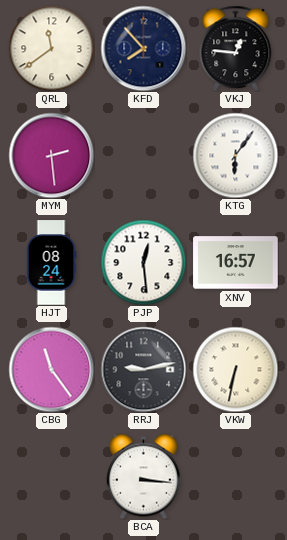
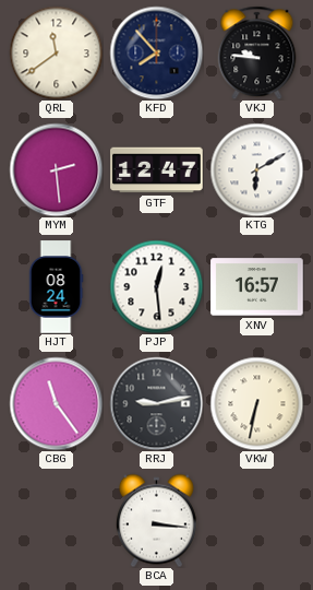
VKJ: 12:46 -> 9:46
GTF: none -> 12:47
KTG: 6:06 -> 6:10
